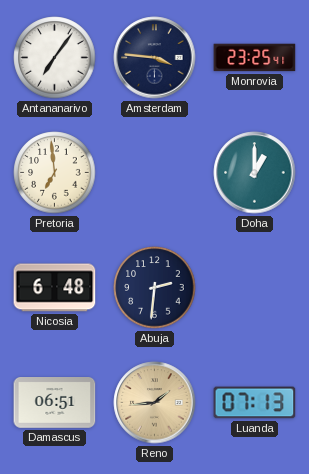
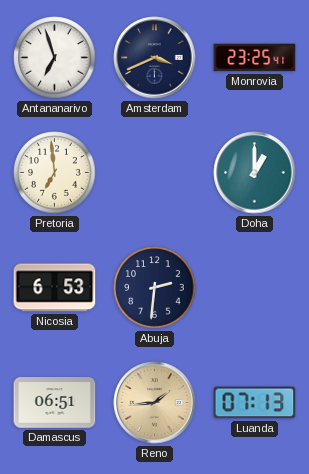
Antananarivo: 7:06 -> 6:57
Amsterdam: 3:46 -> 3:41
Nicosia: 6:48 -> 6:53
